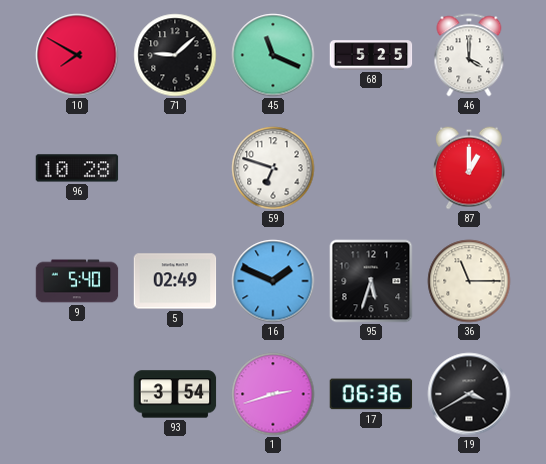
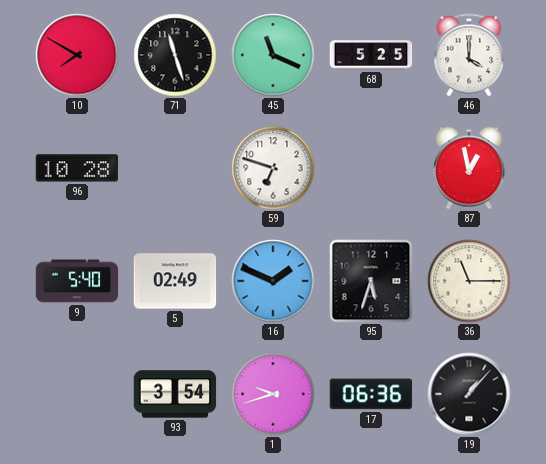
71: 9:08 -> 11:27
87: 1:00 -> 12:58
1: 2:42 -> 9:42
19: 3:40 -> 1:07
